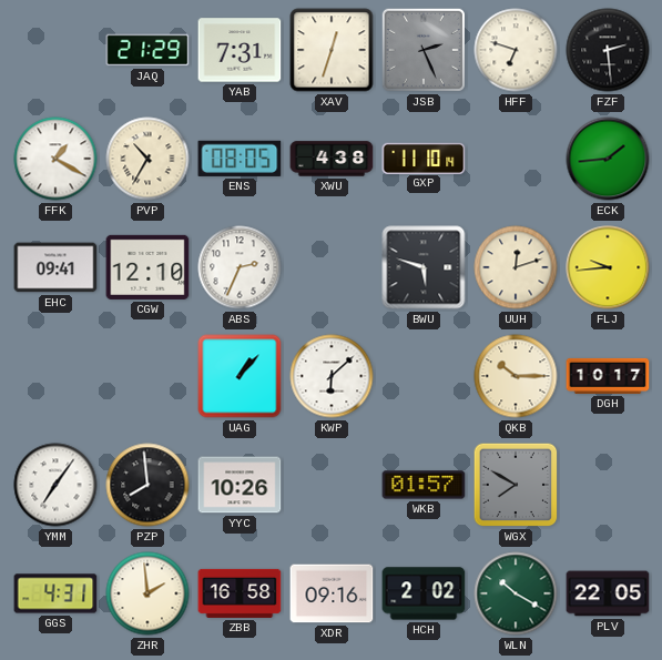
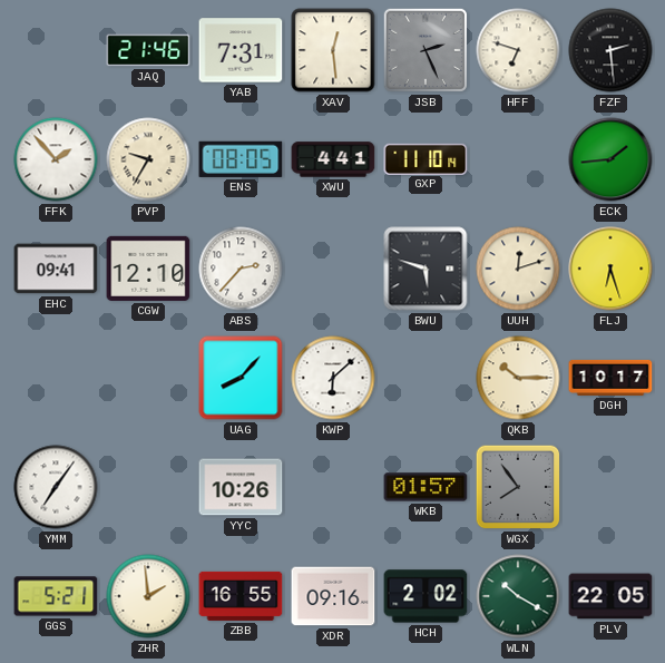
JAQ: 21:29 -> 21:46
XAV: 12:33 -> 12:29
FFK: 1:20 -> 1:53
PVP: 10:35 -> 9:35
XWU: 4:38 -> 4:41
ABS: 2:34 -> 2:37
FLJ: 9:44 -> 6:27
UAG: 1:07 -> 8:07
PZP: 7:59 -> none
WGX: 7:50 -> 7:54
GGS: 4:31 -> 5:21
ZBB: 16:58 -> 16:55
